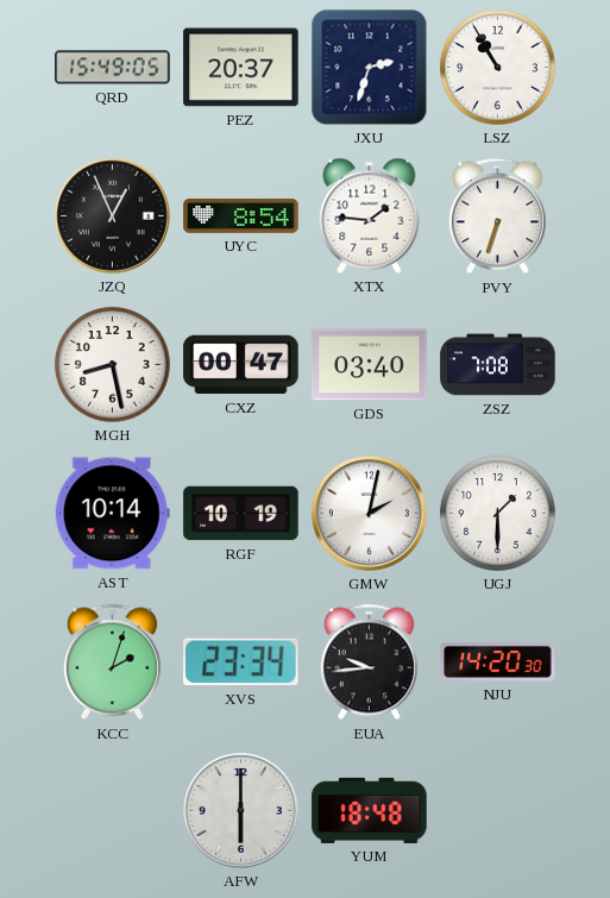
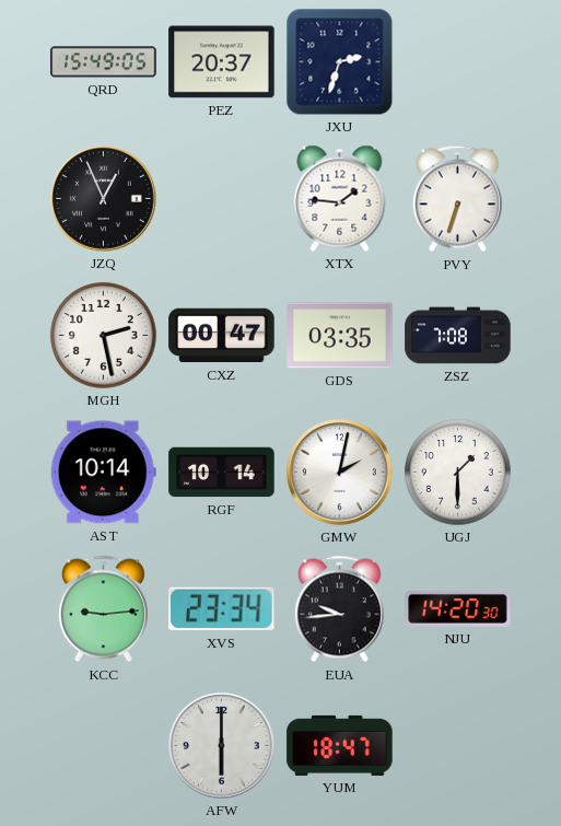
LSZ: 10:55 -> none
UYC: 8:54 -> none
MGH: 8:28 -> 2:28
GDS: 03:40 -> 03:35
RGF: 10:19 -> 10:14
KCC: 2:03 -> 9:14
YUM: 18:48 -> 18:47
